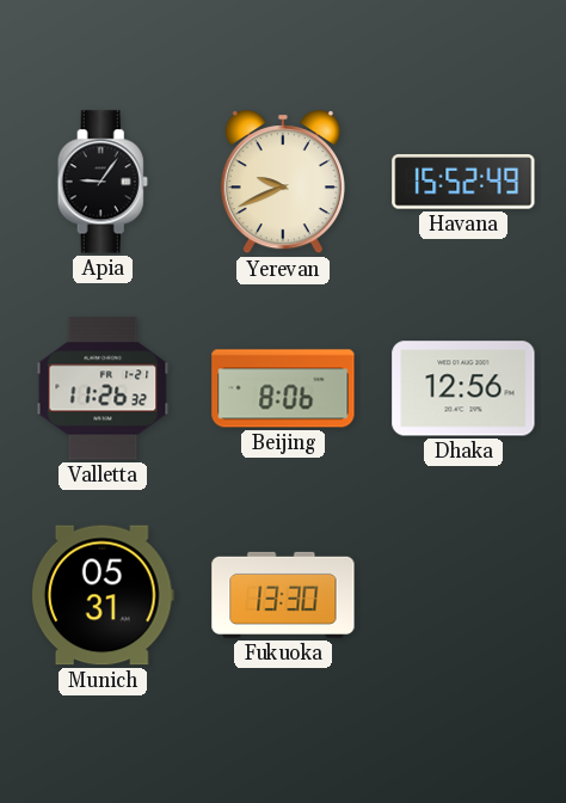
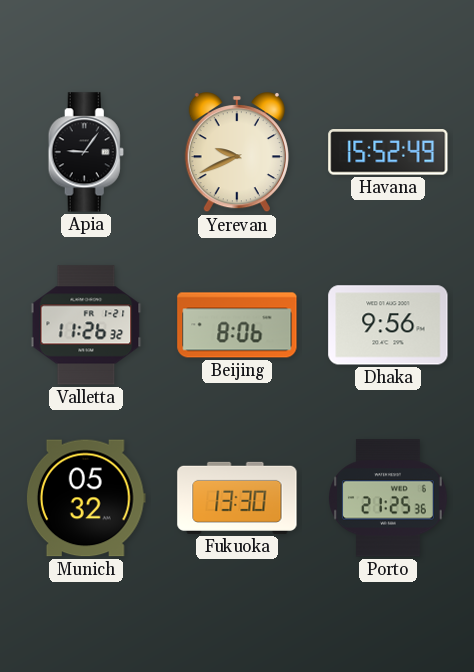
Dhaka: 12:56 -> 9:56
Munich: 05:31 -> 05:32
Porto: none -> 21:25
